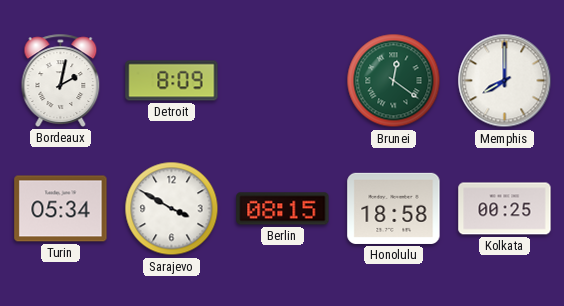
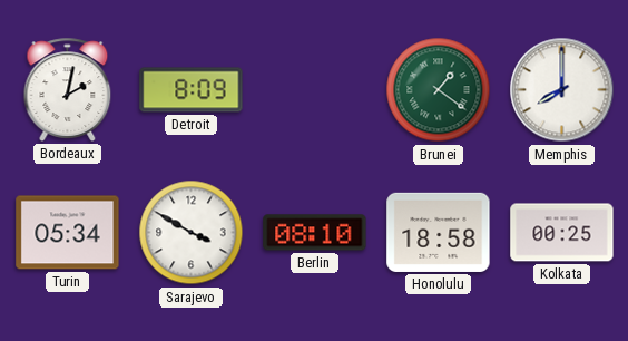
Brunei: 12:21 -> 1:21
Berlin: 08:15 -> 08:10
